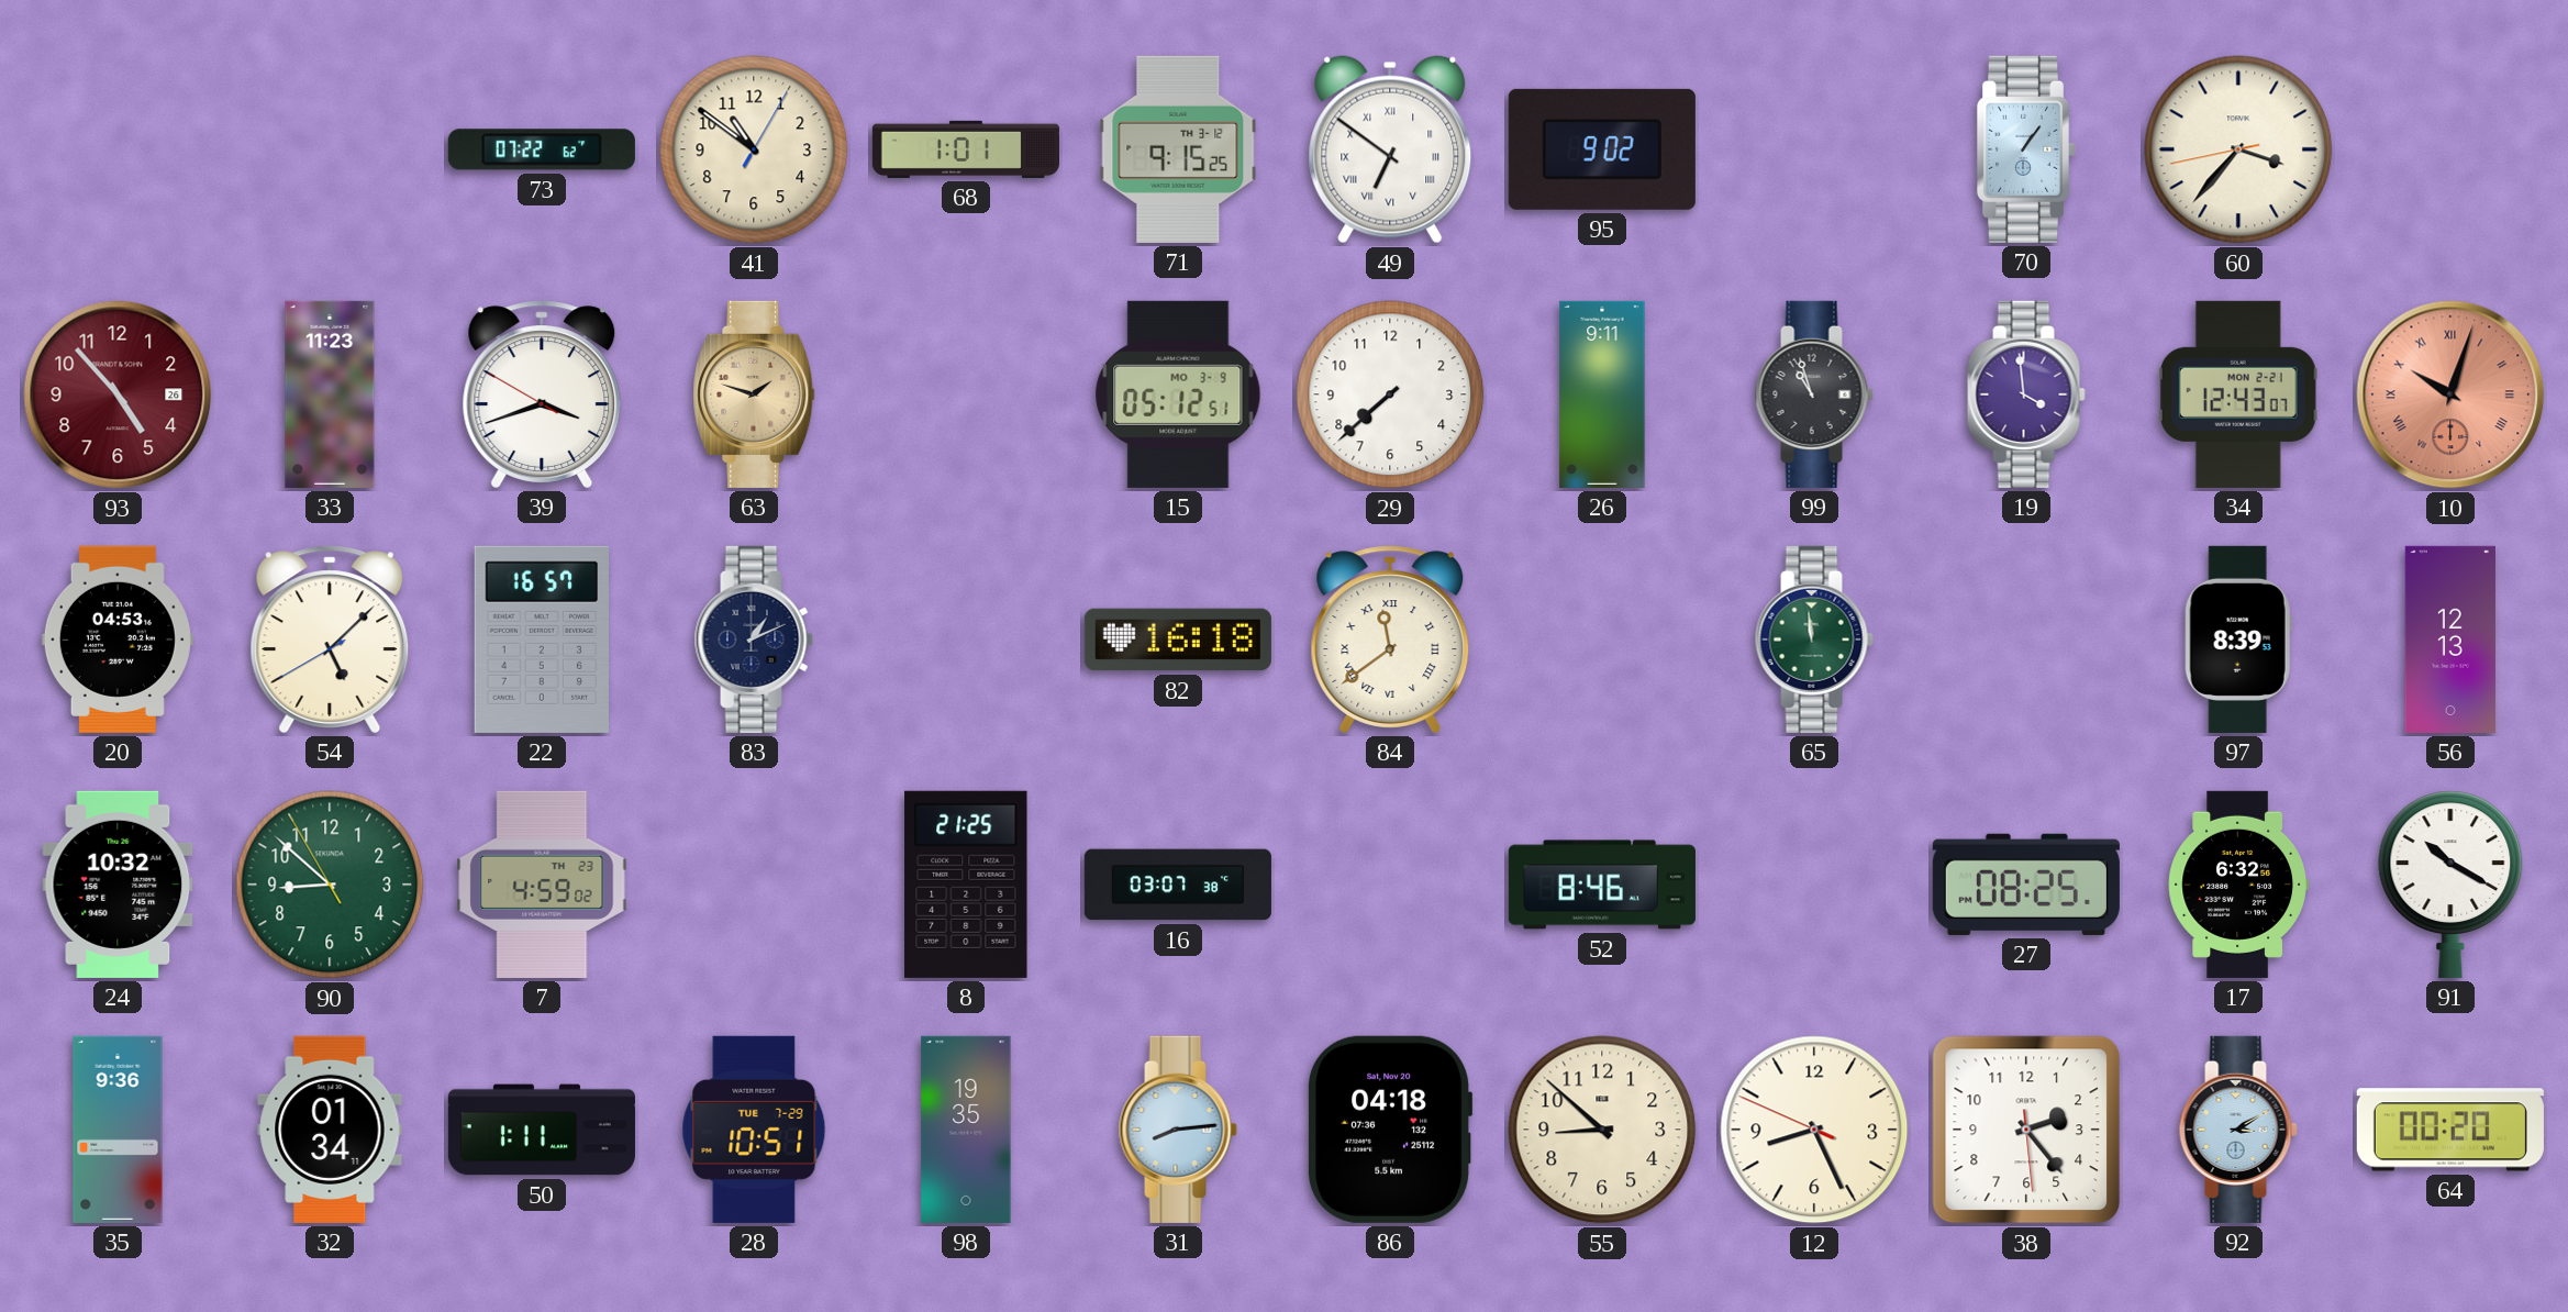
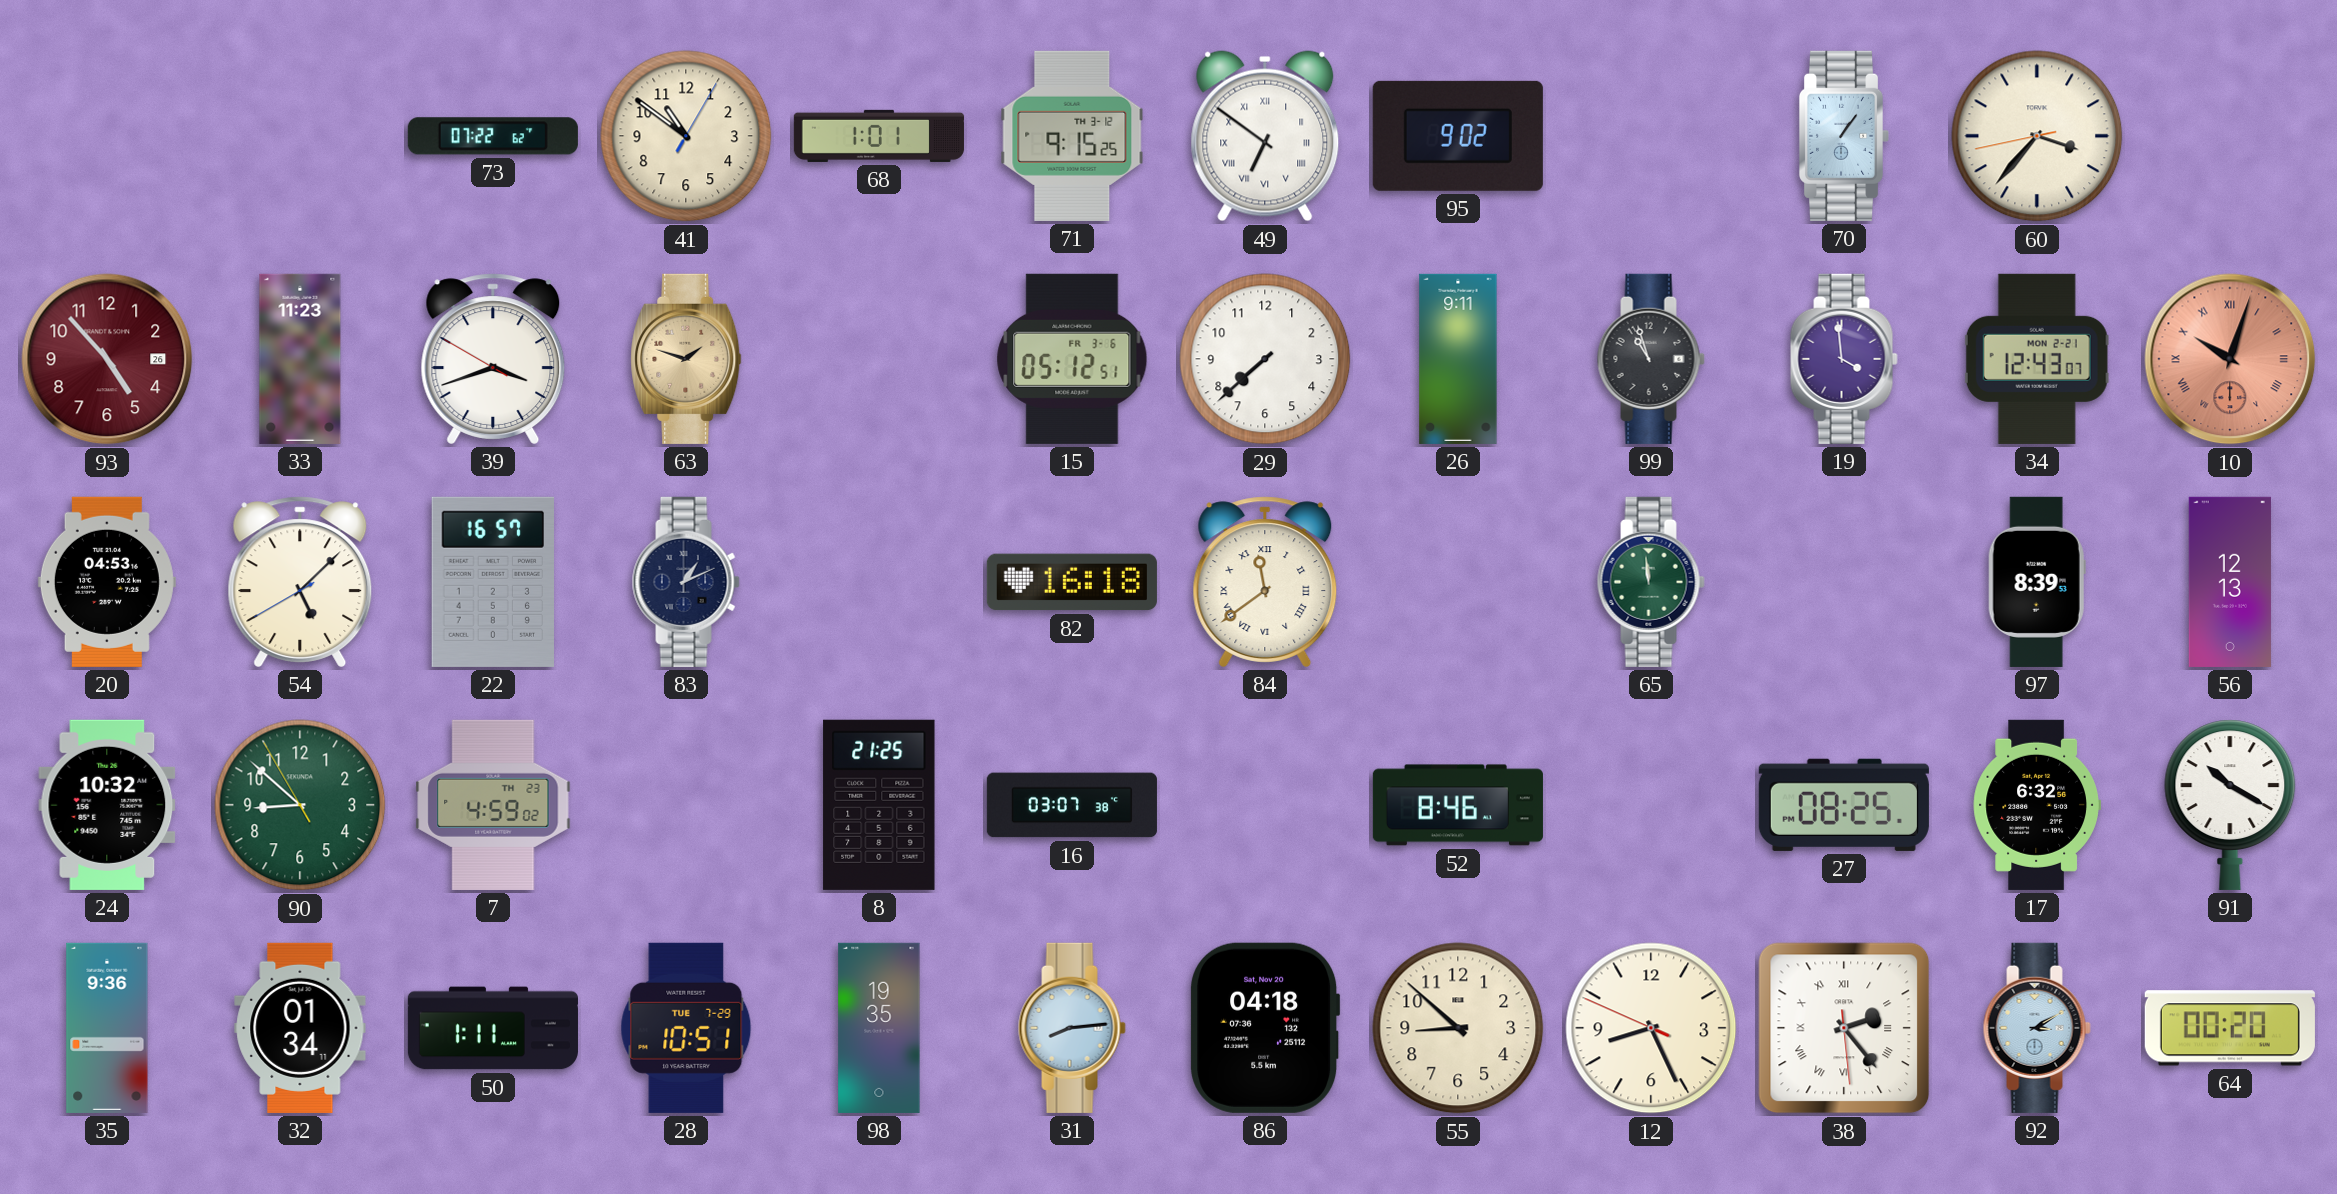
15 date: MO 3-9 -> FR 3-6
38 numerals: Arabic -> Roman
